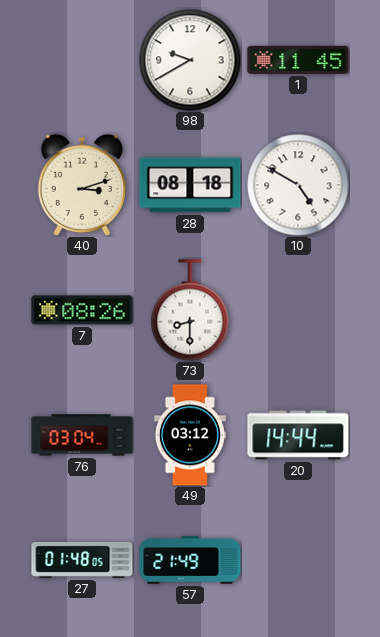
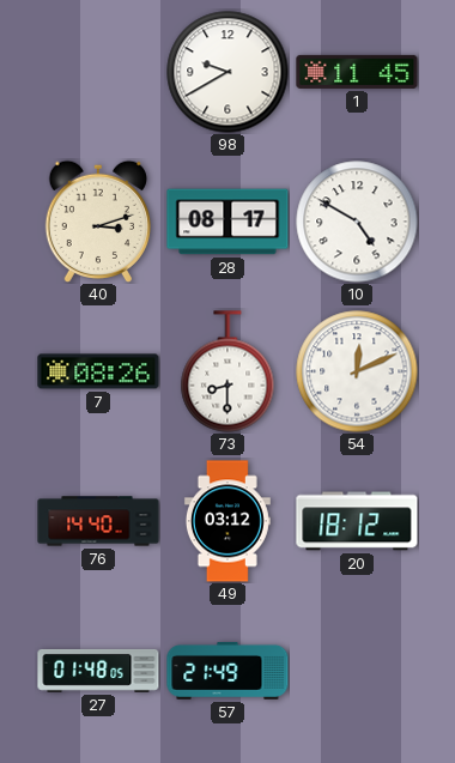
28: 08:18 -> 08:17
54: none -> 12:11
76: 03:04 -> 14:40
20: 14:44 -> 18:12
